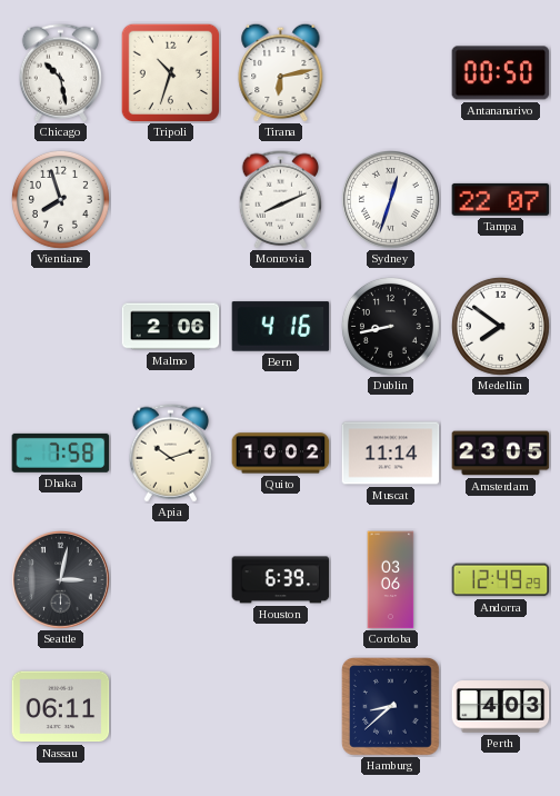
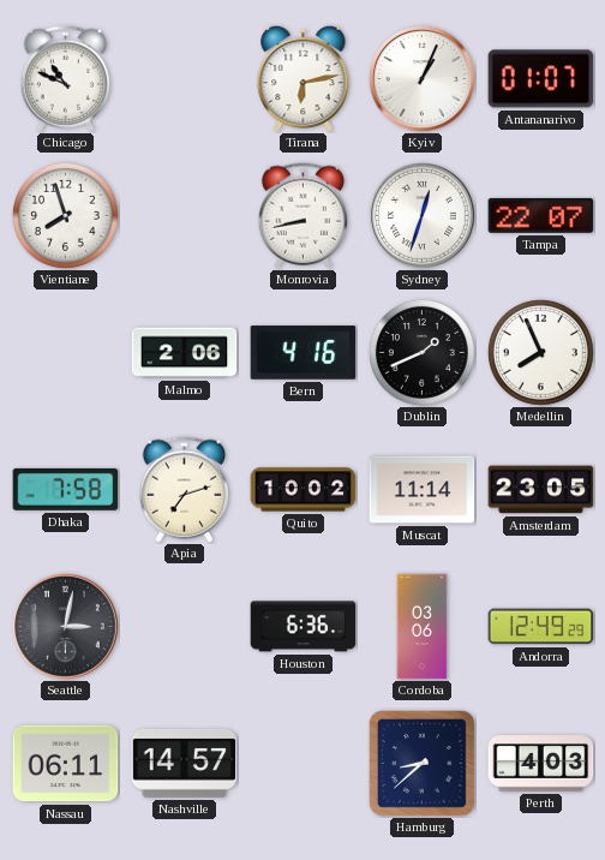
Chicago: 10:28 -> 10:49
Tripoli: 10:33 -> none
Kyiv: none -> 1:04
Antananarivo: 00:50 -> 01:07
Monrovia: 8:11 -> 8:43
Dublin: 8:43 -> 1:41
Medellin: 7:51 -> 7:56
Apia: 10:12 -> 7:12
Houston: 6:39 -> 6:36
Nashville: none -> 14:57
